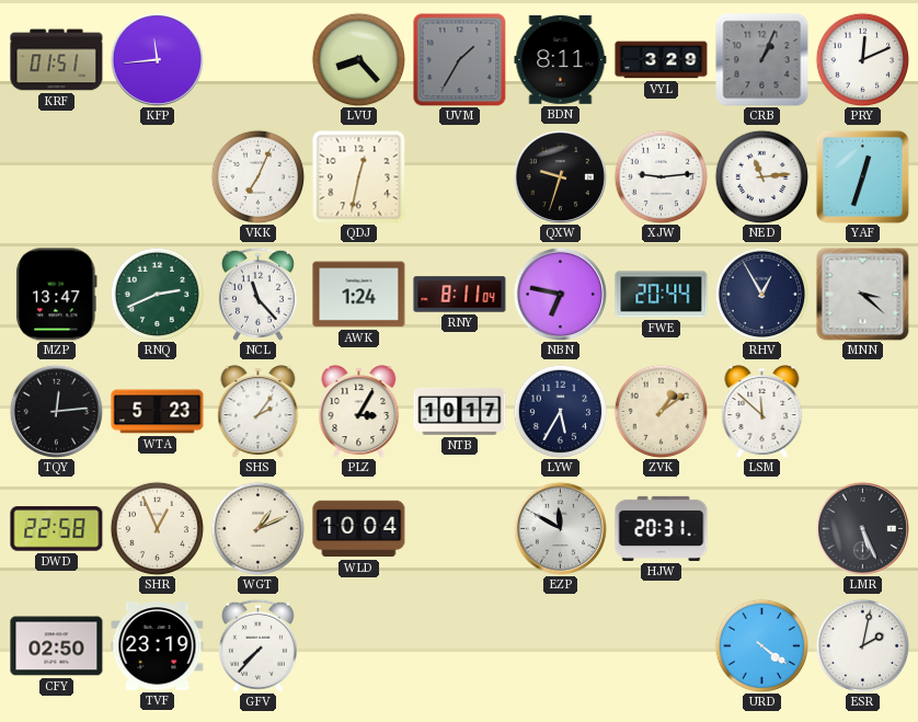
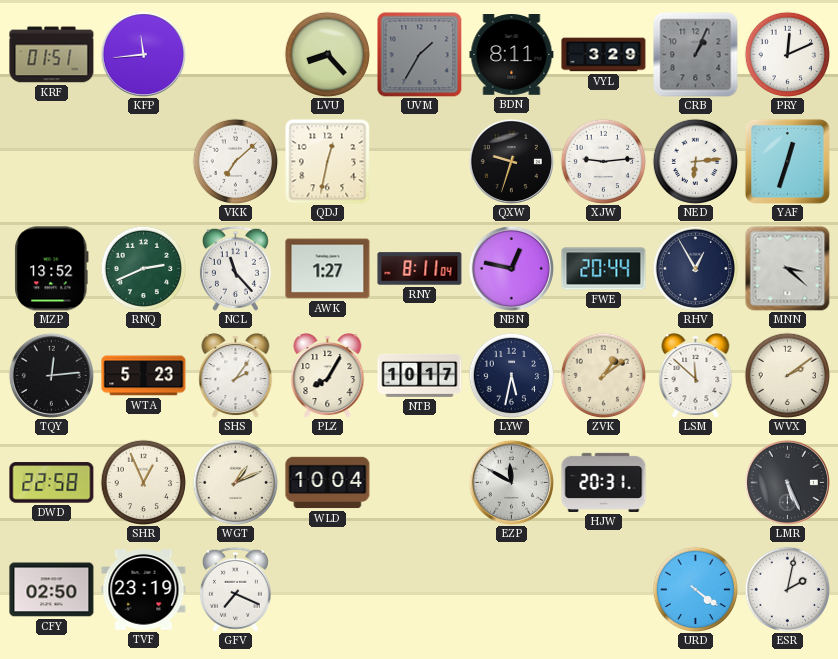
VKK: 7:04 -> 7:08
NED: 11:14 -> 6:14
MZP: 13:47 -> 13:52
AWK: 1:24 -> 1:27
NBN: 6:47 -> 12:47
PLZ: 3:05 -> 8:05
LYW: 5:35 -> 5:32
WVX: none -> 2:09
GFV: 7:37 -> 7:19
